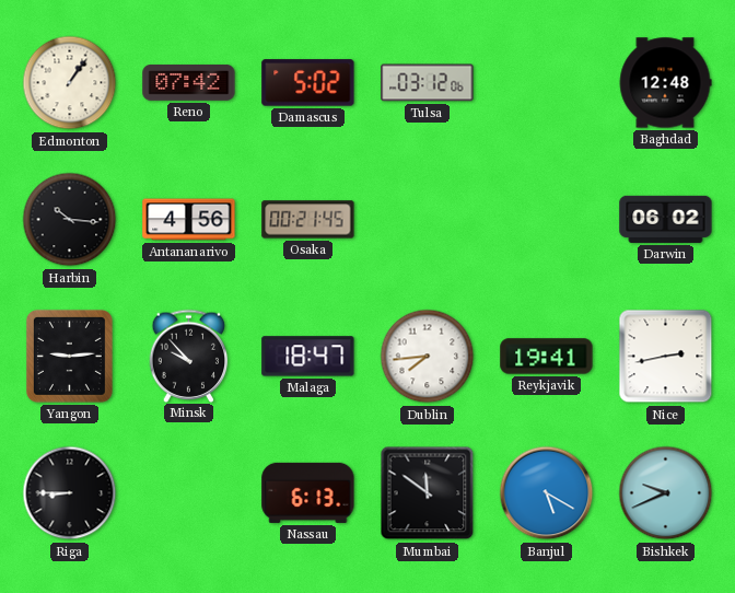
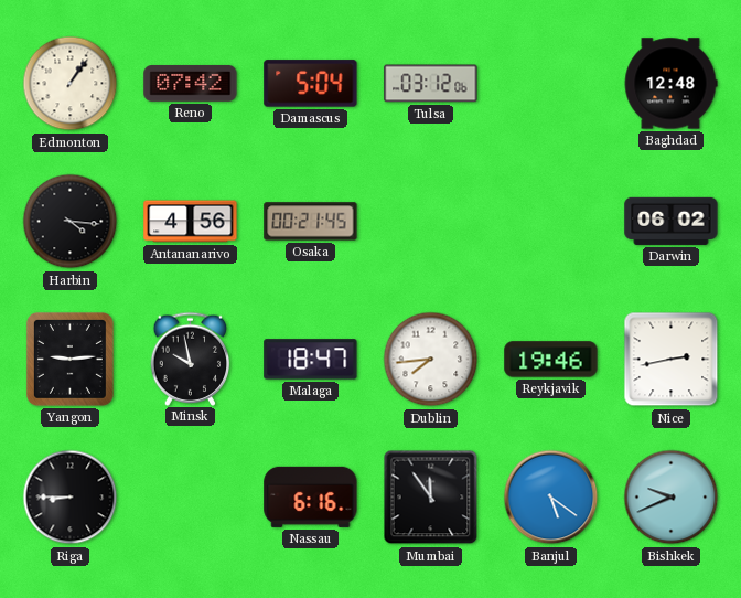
Damascus: 5:02 -> 5:04
Harbin: 10:16 -> 4:16
Minsk: 9:53 -> 9:58
Reykjavik: 19:41 -> 19:46
Nassau: 6:13 -> 6:16
Mumbai: 11:51 -> 11:54
Banjul: 5:20 -> 5:21
